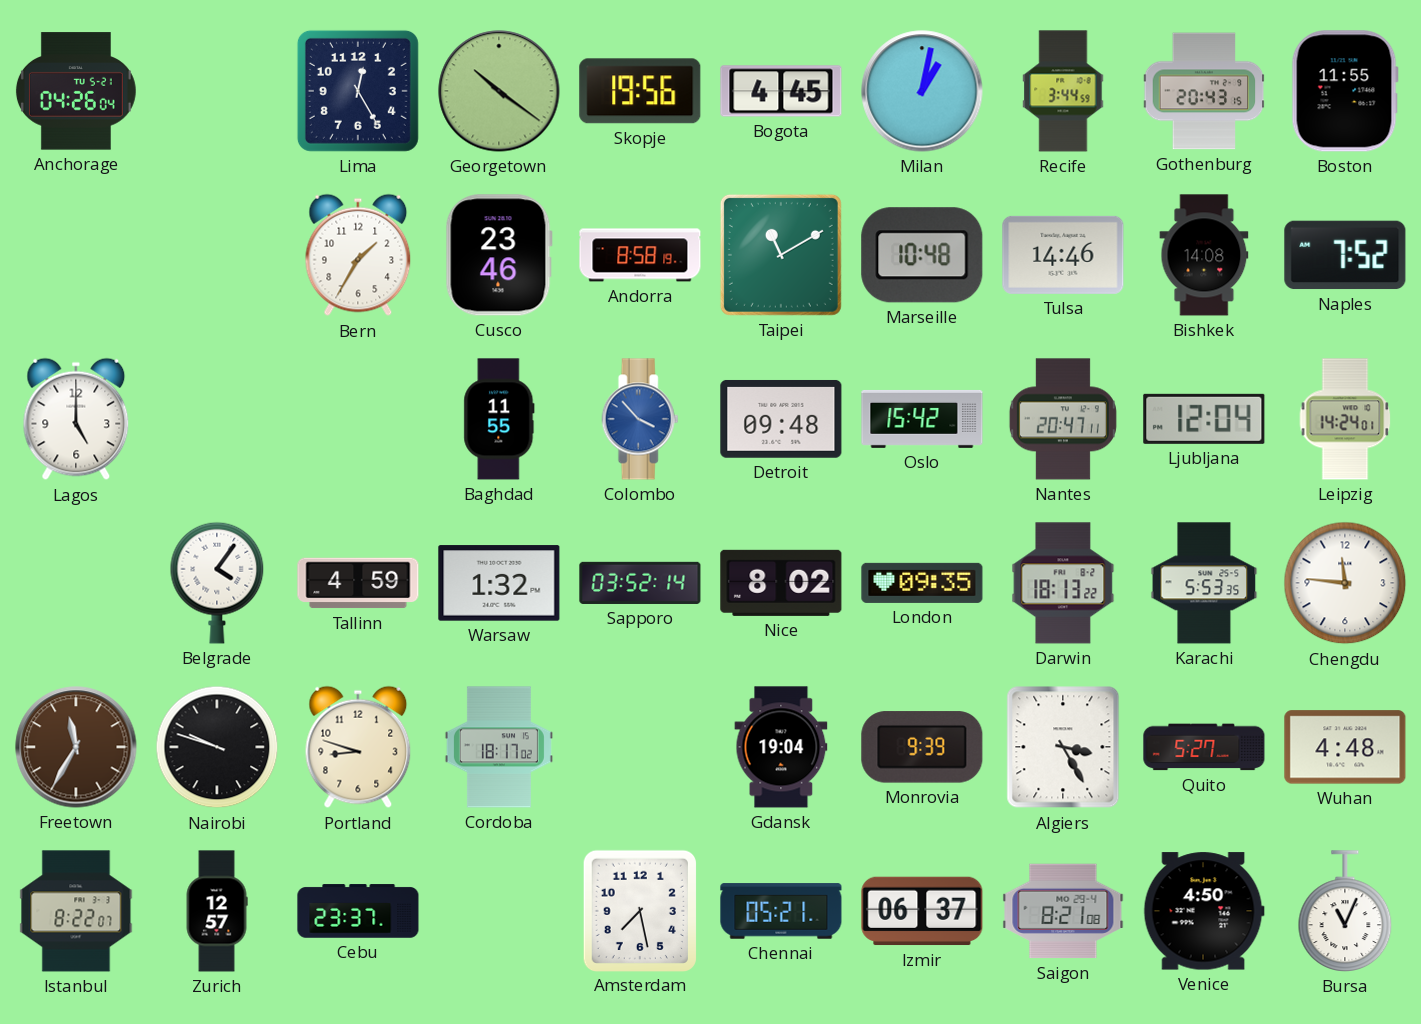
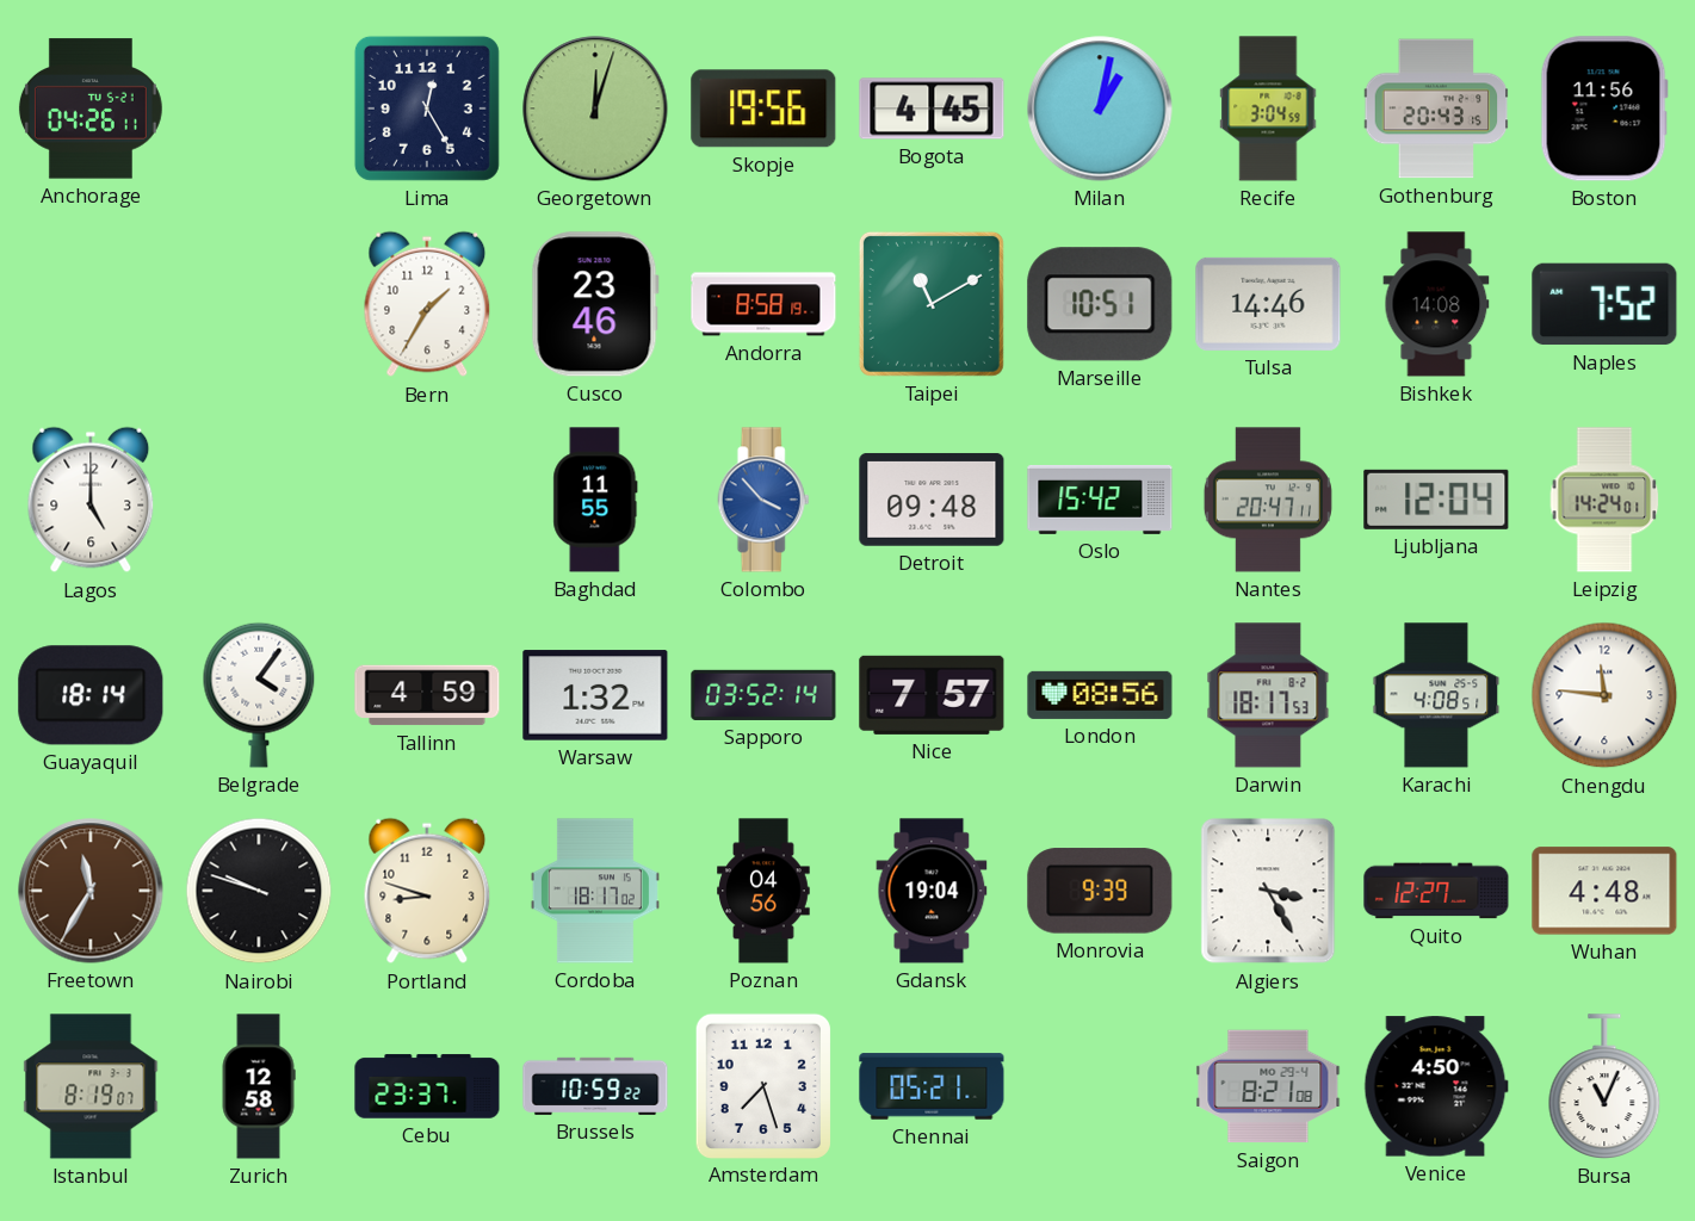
Anchorage: 04:26:04 -> 04:26:11
Georgetown: 10:21 -> 12:03
Recife: 3:44 -> 3:04
Boston: 11:55 -> 11:56
Marseille: 10:48 -> 10:51
Guayaquil: none -> 18:14
Nice: 8:02 -> 7:57
London: 09:35 -> 08:56
Darwin: 18:13 -> 18:17
Karachi: 5:53 -> 4:08
Poznan: none -> 04:56
Quito: 5:27 -> 12:27
Istanbul: 8:22 -> 8:19
Zurich: 12:57 -> 12:58
Brussels: none -> 10:59
Amsterdam: 7:28 -> 7:27
Izmir: 06:37 -> none
